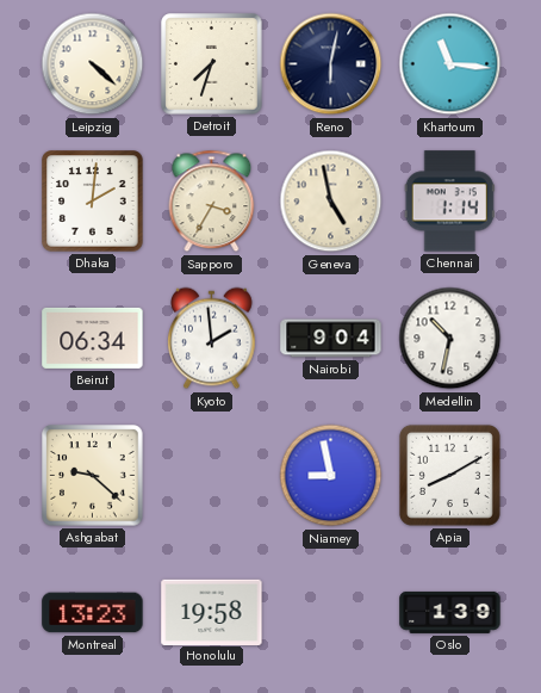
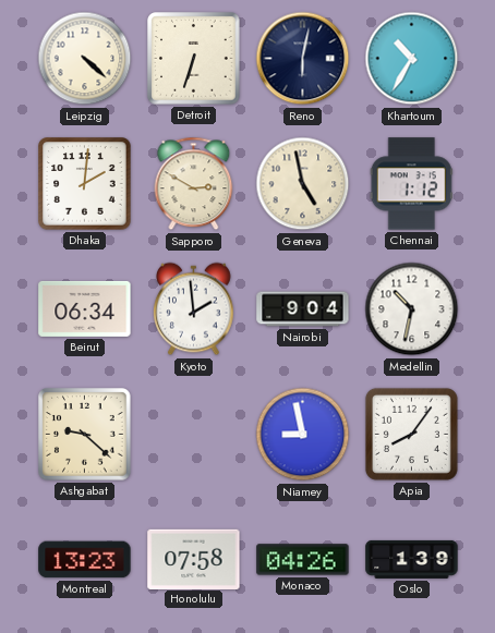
Detroit: 7:33 -> 6:33
Khartoum: 11:16 -> 10:35
Sapporo: 3:35 -> 2:50
Chennai: 1:14 -> 1:12
Apia: 8:10 -> 8:06
Honolulu: 19:58 -> 07:58
Monaco: none -> 04:26
